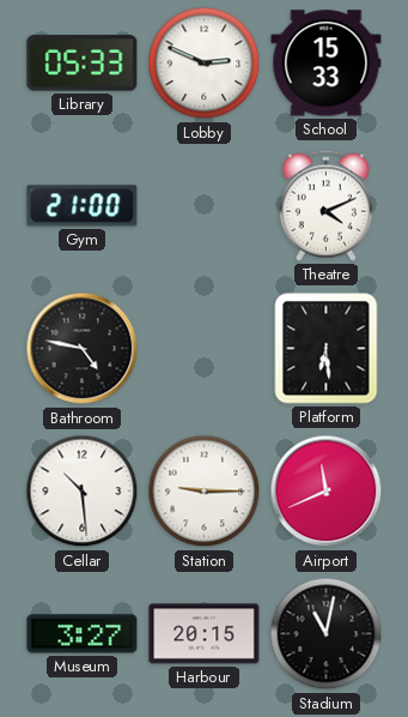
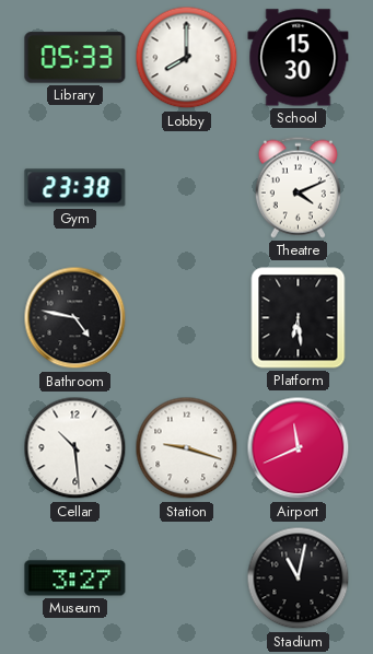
Lobby: 2:49 -> 8:00
School: 15:33 -> 15:30
Gym: 21:00 -> 23:38
Station: 9:15 -> 9:18
Harbour: 20:15 -> none
